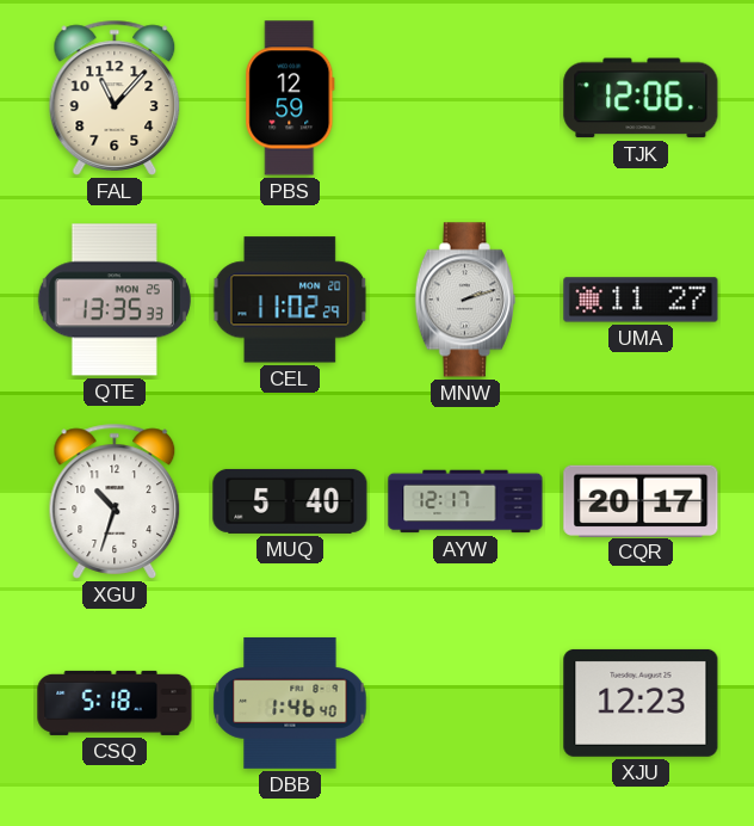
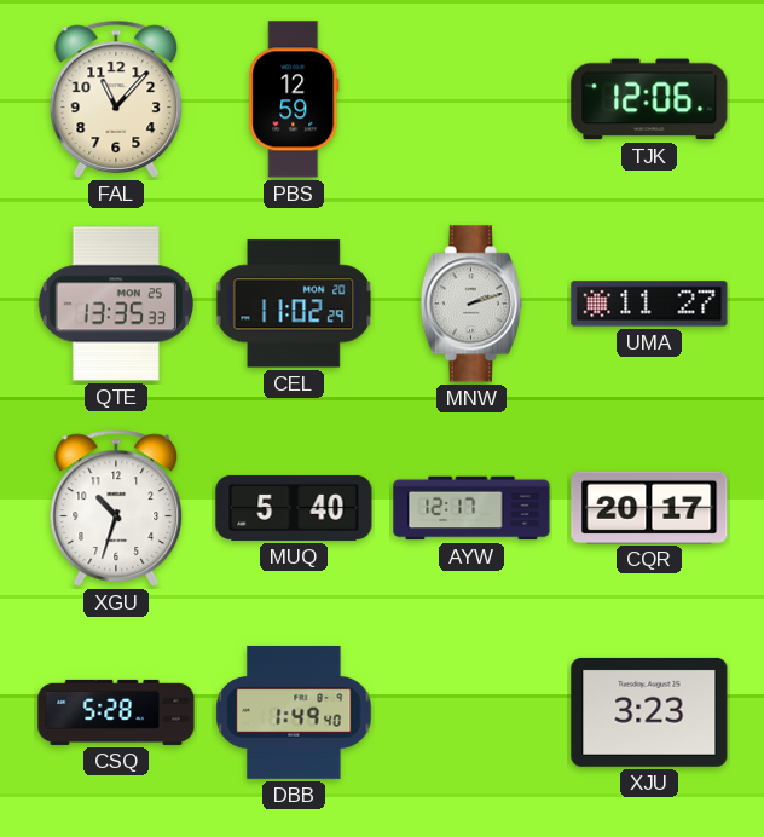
CSQ: 5:18 -> 5:28
DBB: 1:46 -> 1:49
XJU: 12:23 -> 3:23
